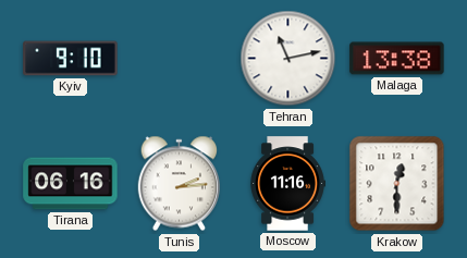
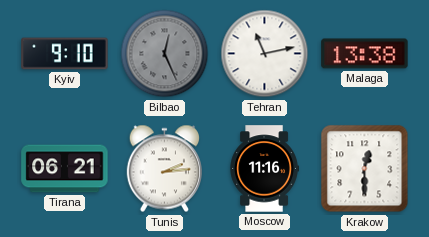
Bilbao: none -> 12:26
Tirana: 06:16 -> 06:21
